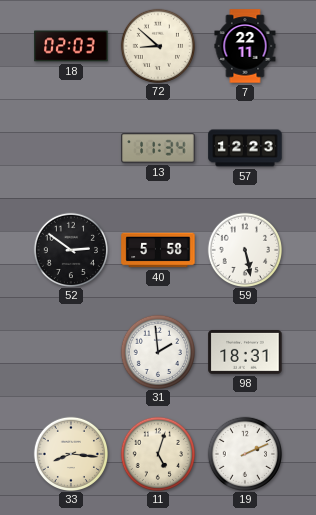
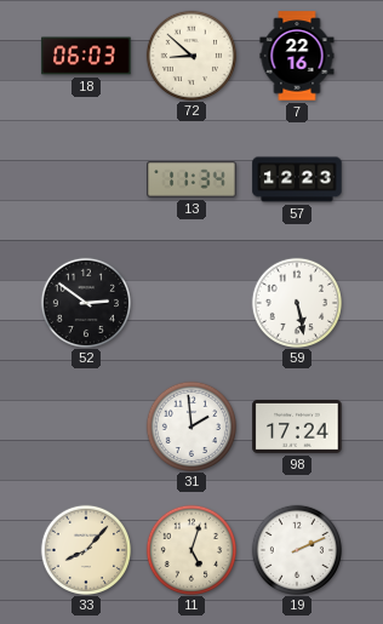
18: 02:03 -> 06:03
7: 22:11 -> 22:16
40: 5:58 -> none
98: 18:31 -> 17:24
33: 8:16 -> 8:07
